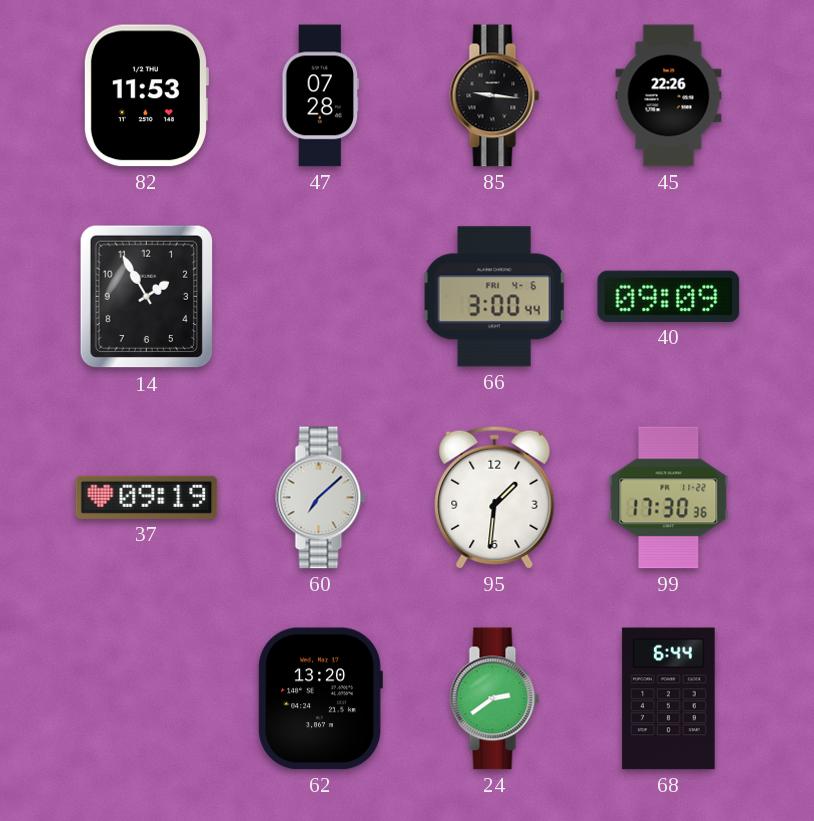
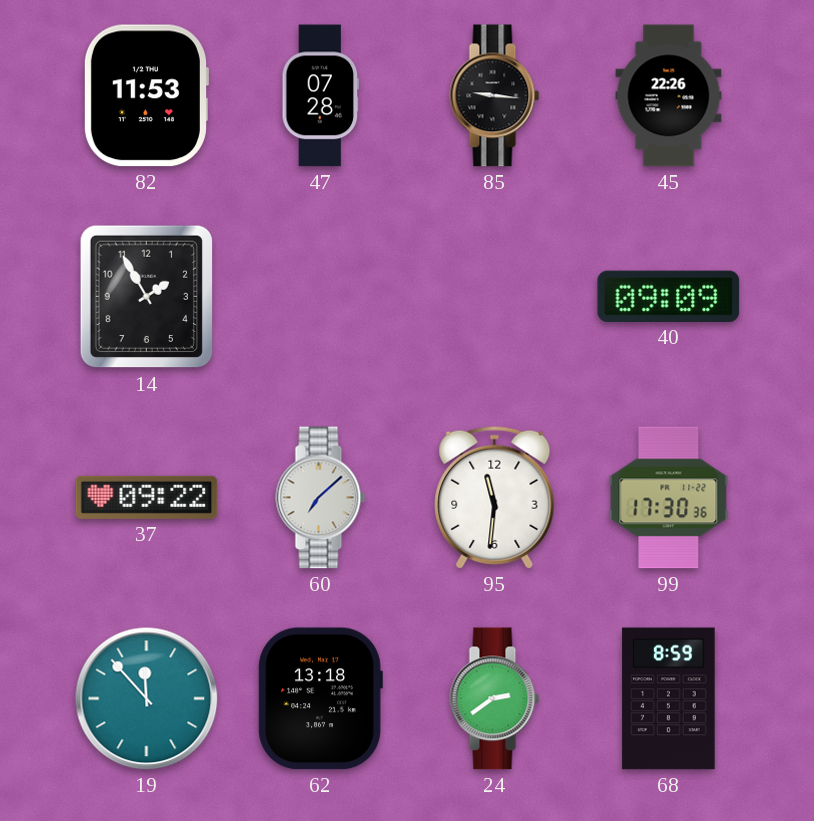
66: 3:00 -> none
37: 09:19 -> 09:22
95: 1:31 -> 11:31
19: none -> 11:53
62: 13:20 -> 13:18
68: 6:44 -> 8:59
